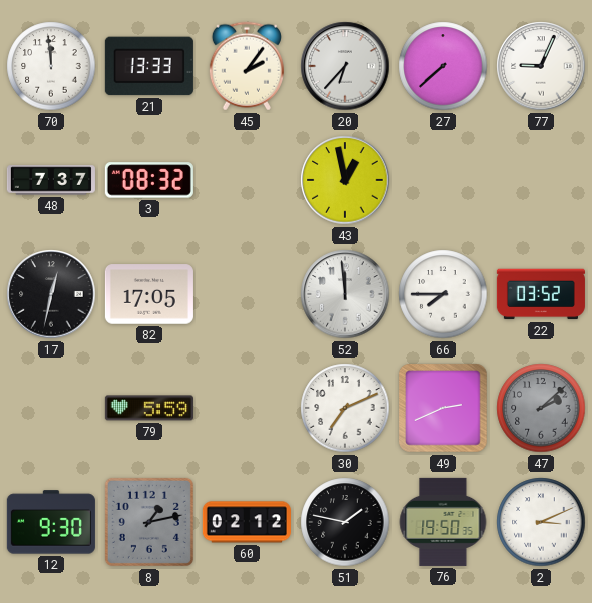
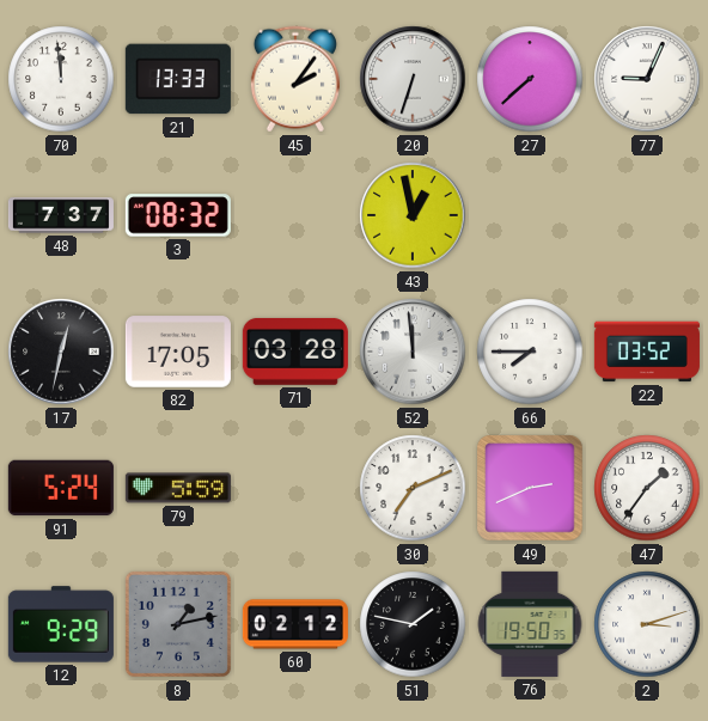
20: 6:37 -> 6:33
71: none -> 03:28
91: none -> 5:24
47: 2:08 -> 1:36
47 dial: grey -> white
12: 9:30 -> 9:29
2: 3:11 -> 3:12
